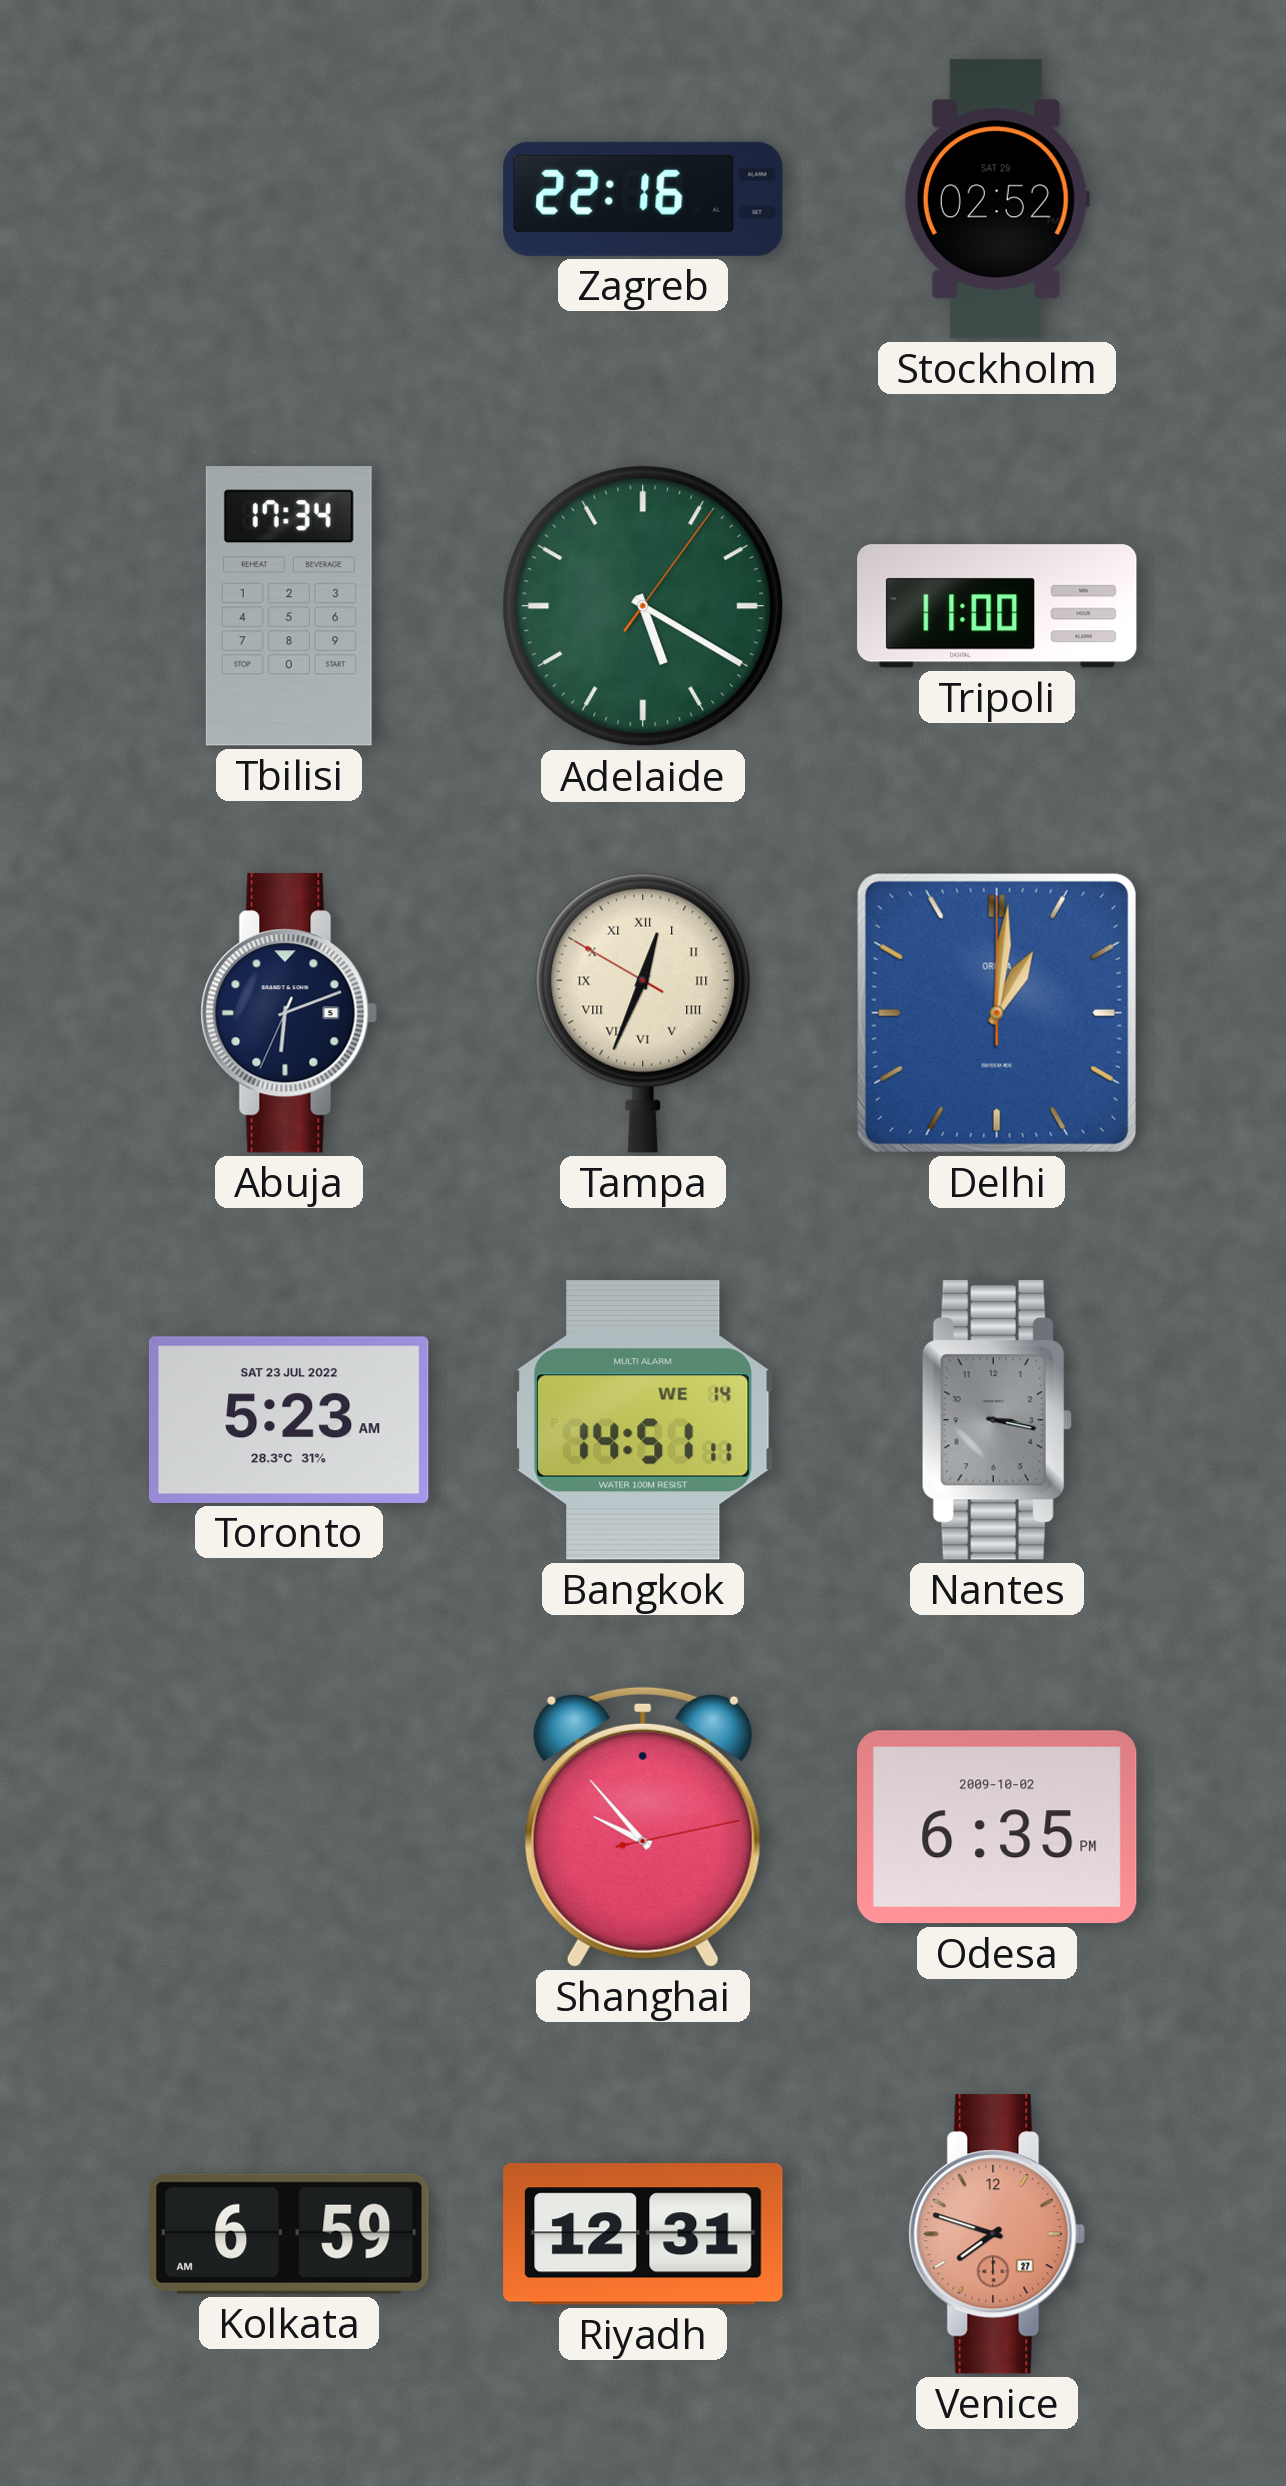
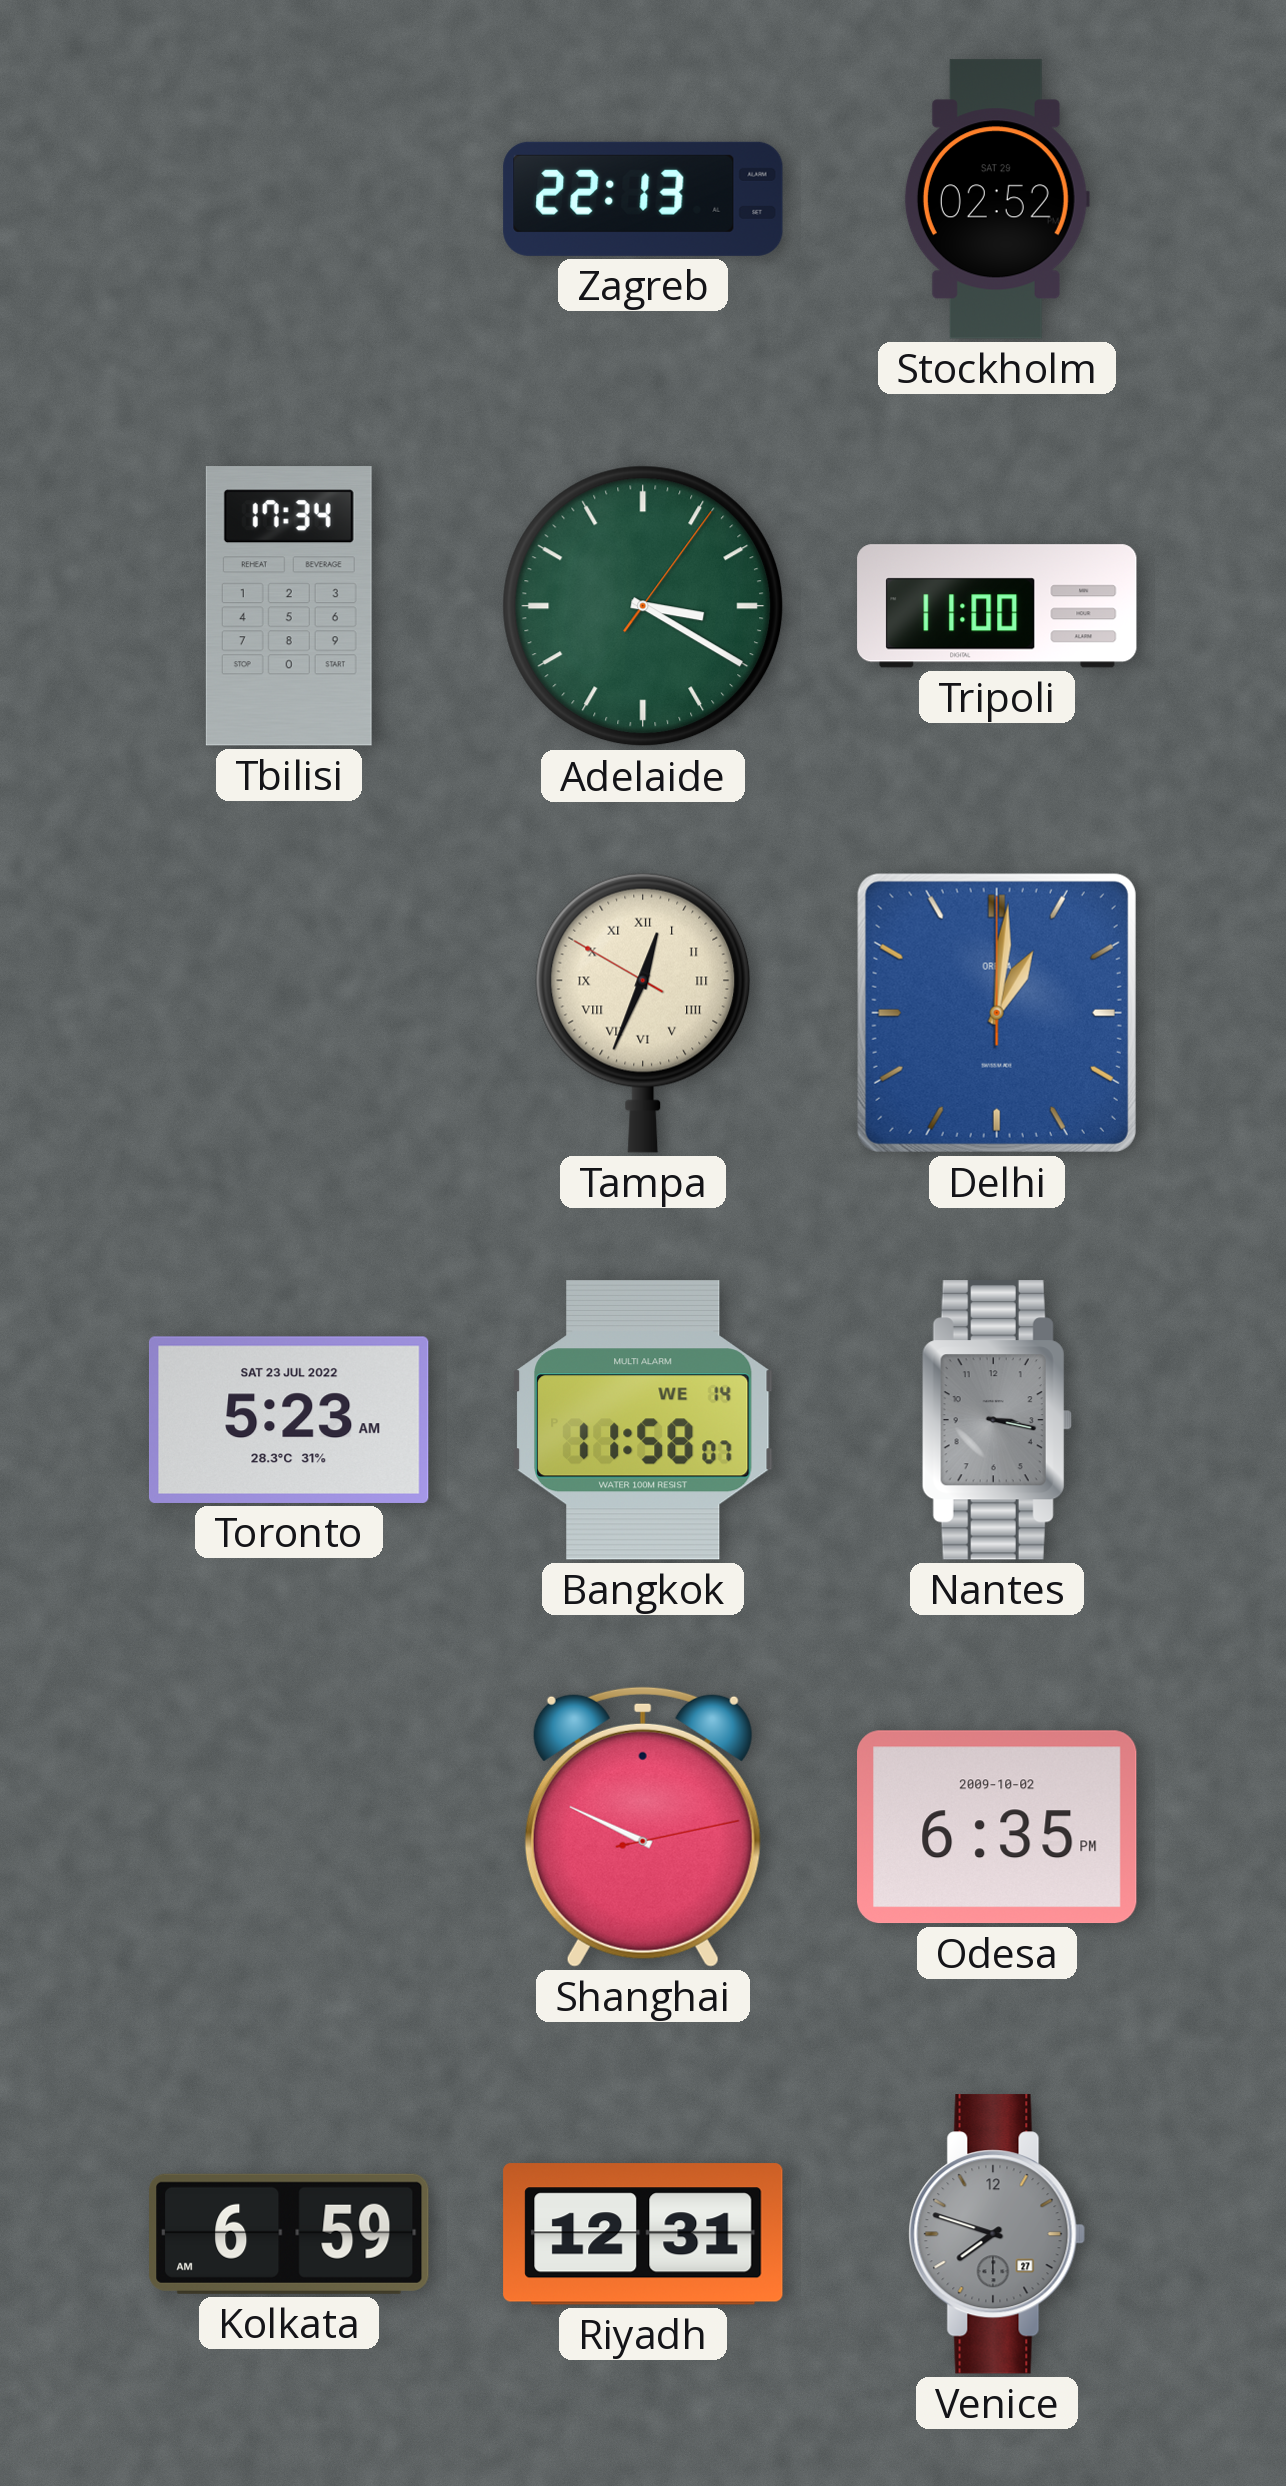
Zagreb: 22:16 -> 22:13
Adelaide: 5:20 -> 3:20
Abuja: 6:11 -> none
Bangkok: 14:51 -> 11:58
Shanghai: 9:53 -> 9:49
Venice dial: salmon -> grey
